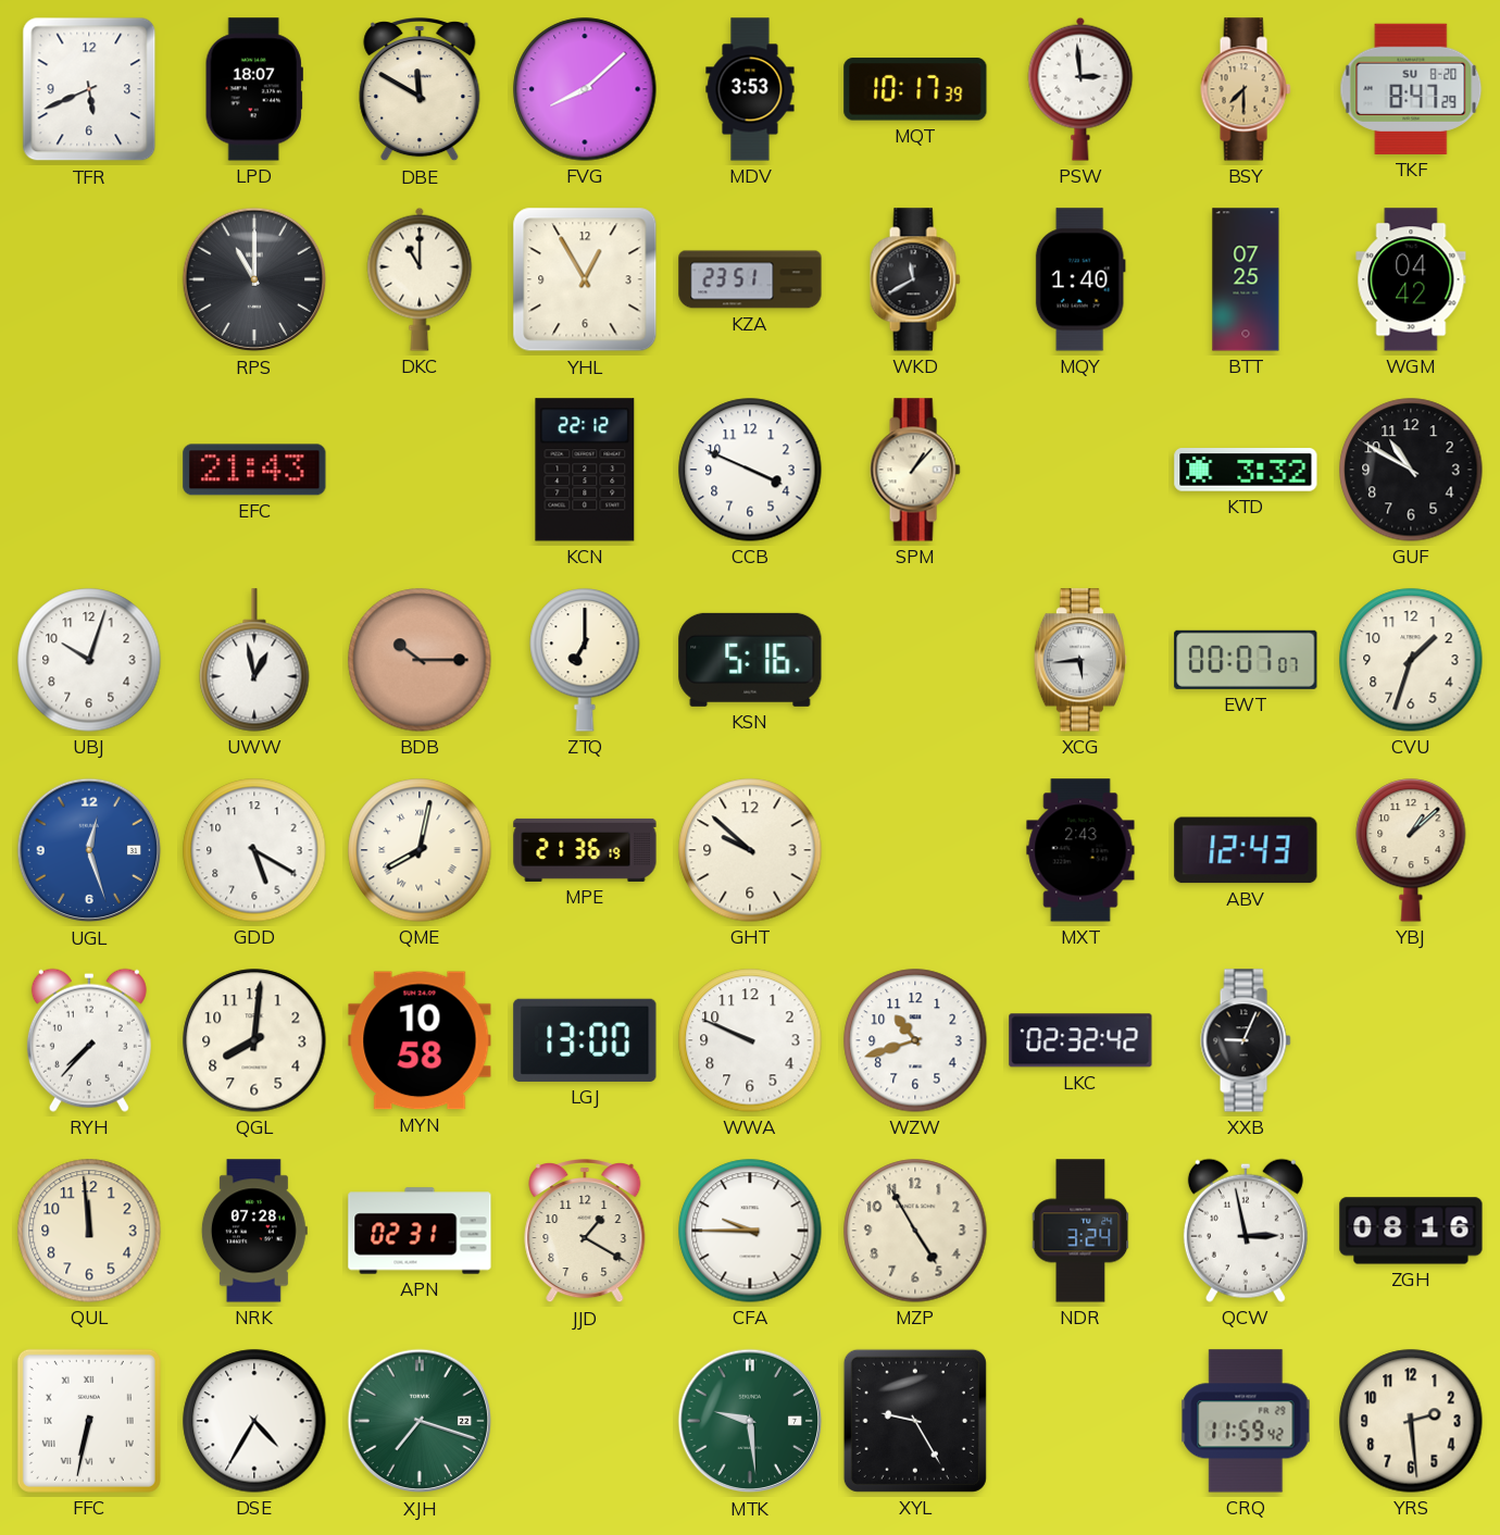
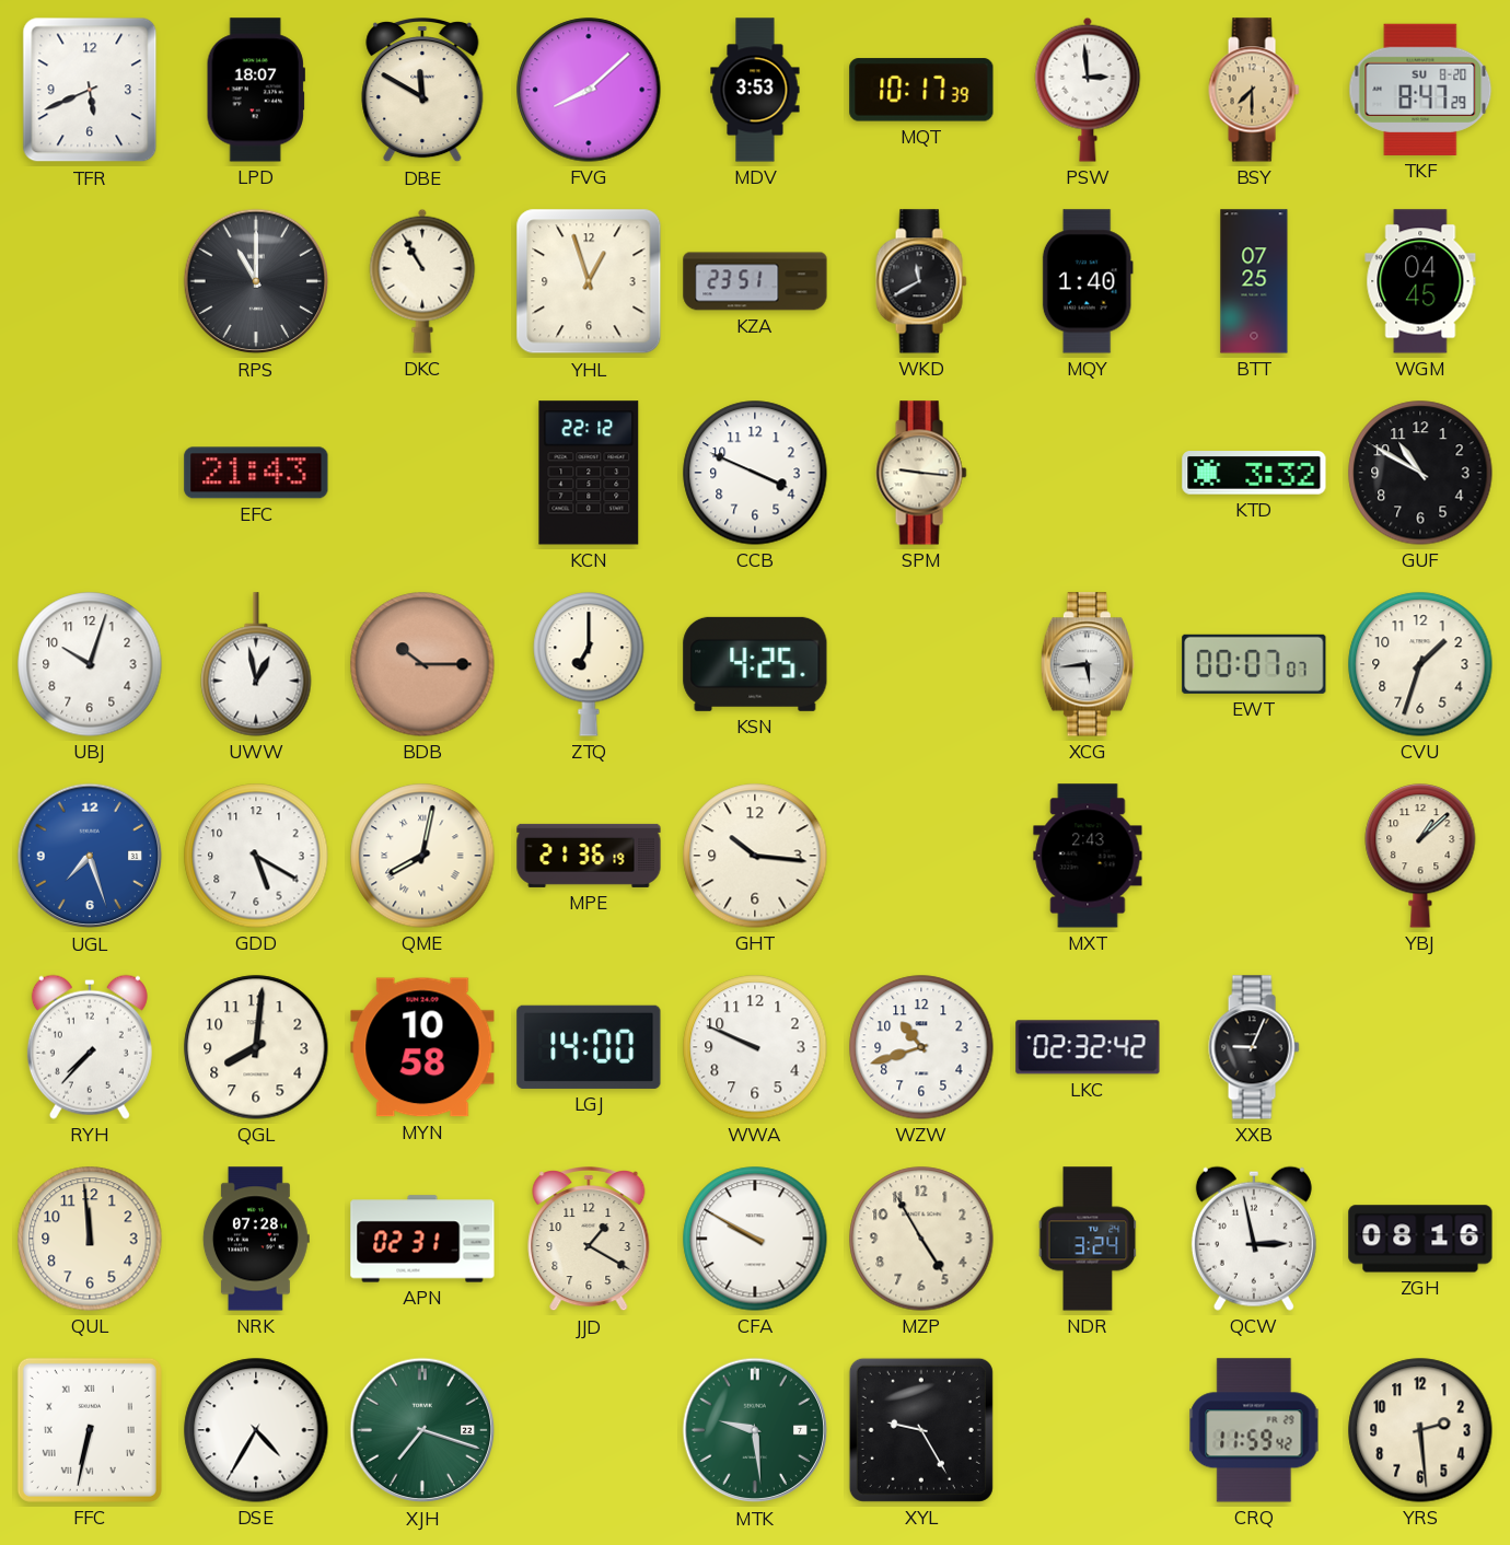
DKC: 11:00 -> 10:55
YHL: 12:55 -> 12:57
WGM: 04:42 -> 04:45
SPM: 1:07 -> 9:16
KSN: 5:16 -> 4:25
UGL: 12:27 -> 7:27
GHT: 9:52 -> 10:16
ABV: 12:43 -> none
LGJ: 13:00 -> 14:00
CFA: 9:45 -> 9:50
